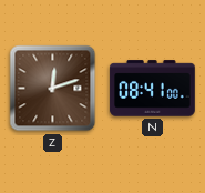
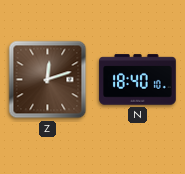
N: 08:41 -> 18:40
